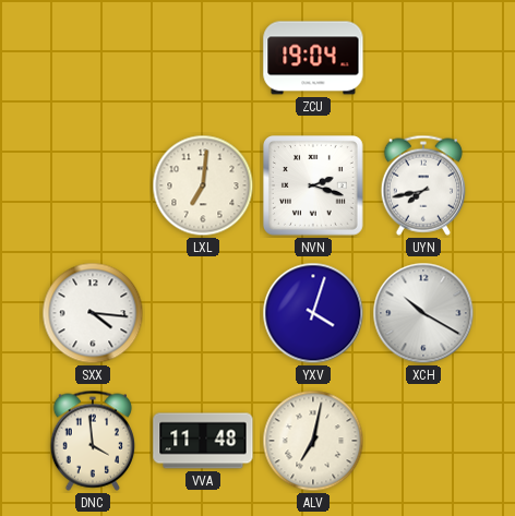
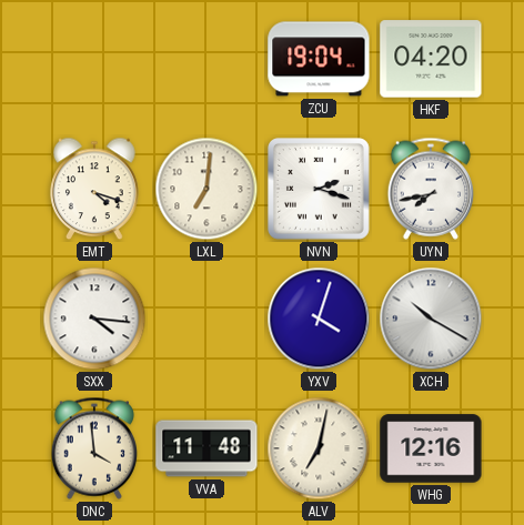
HKF: none -> 04:20
EMT: none -> 4:18
WHG: none -> 12:16
